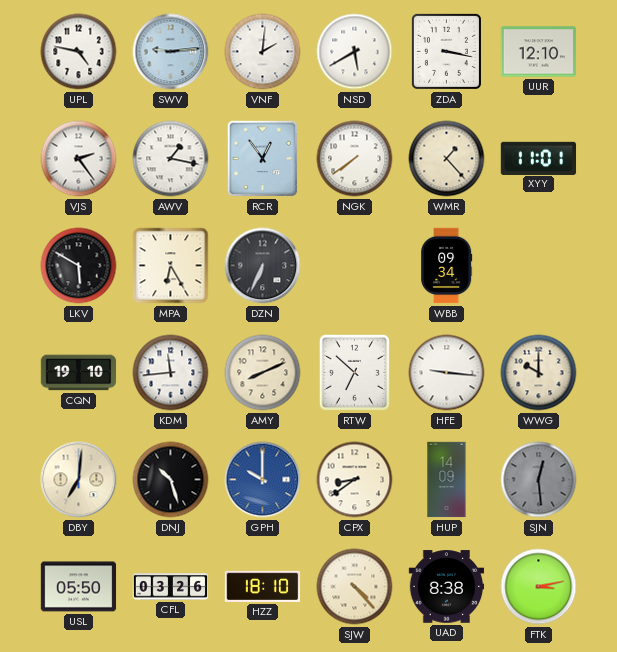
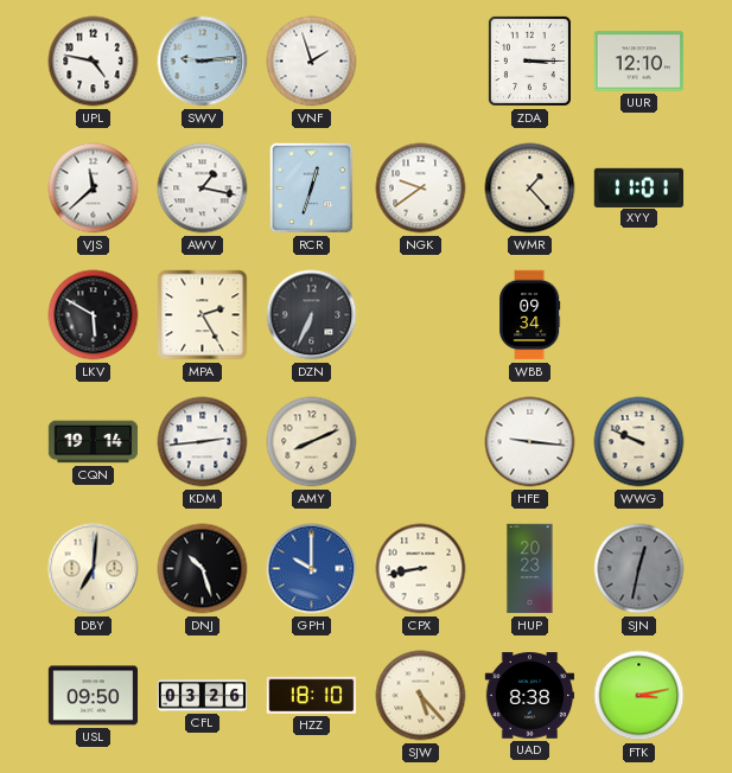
VNF: 2:01 -> 1:57
NSD: 5:40 -> none
ZDA: 3:17 -> 3:15
VJS: 2:24 -> 11:38
RCR: 12:54 -> 12:33
NGK: 7:39 -> 9:39
MPA: 6:25 -> 2:25
CQN: 19:10 -> 19:14
KDM: 11:44 -> 2:44
RTW: 6:52 -> none
WWG: 10:00 -> 9:49
CPX: 8:39 -> 8:43
HUP: 14:09 -> 20:23
SJN: 12:29 -> 12:32
USL: 05:50 -> 09:50
SJW: 4:23 -> 5:23
